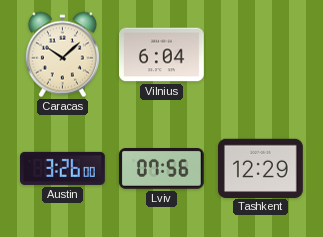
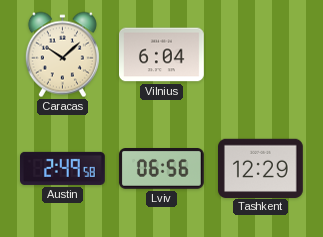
Austin: 3:26 -> 2:49
Lviv: 07:56 -> 06:56
